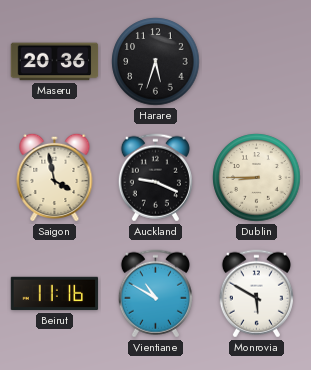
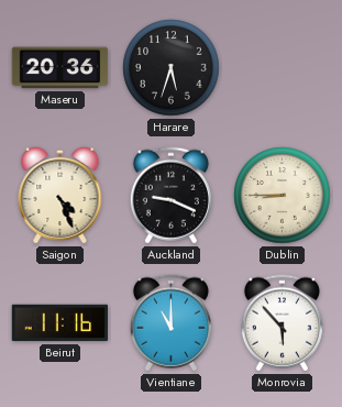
Saigon: 3:58 -> 4:26
Vientiane: 10:50 -> 11:00
Monrovia: 5:50 -> 5:53
